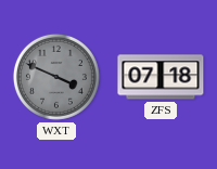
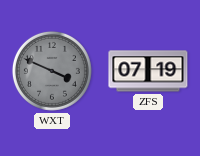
ZFS: 07:18 -> 07:19
